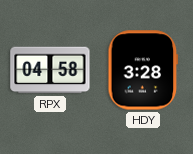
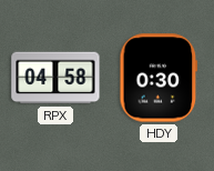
HDY: 3:28 -> 0:30
